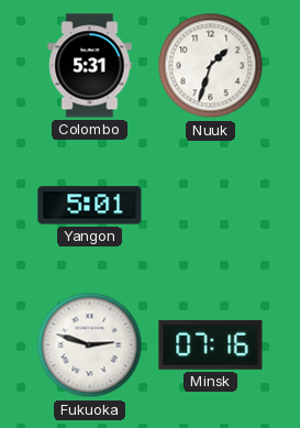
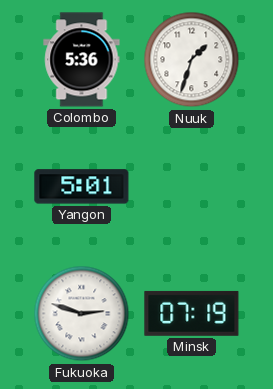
Colombo: 5:31 -> 5:36
Minsk: 07:16 -> 07:19
